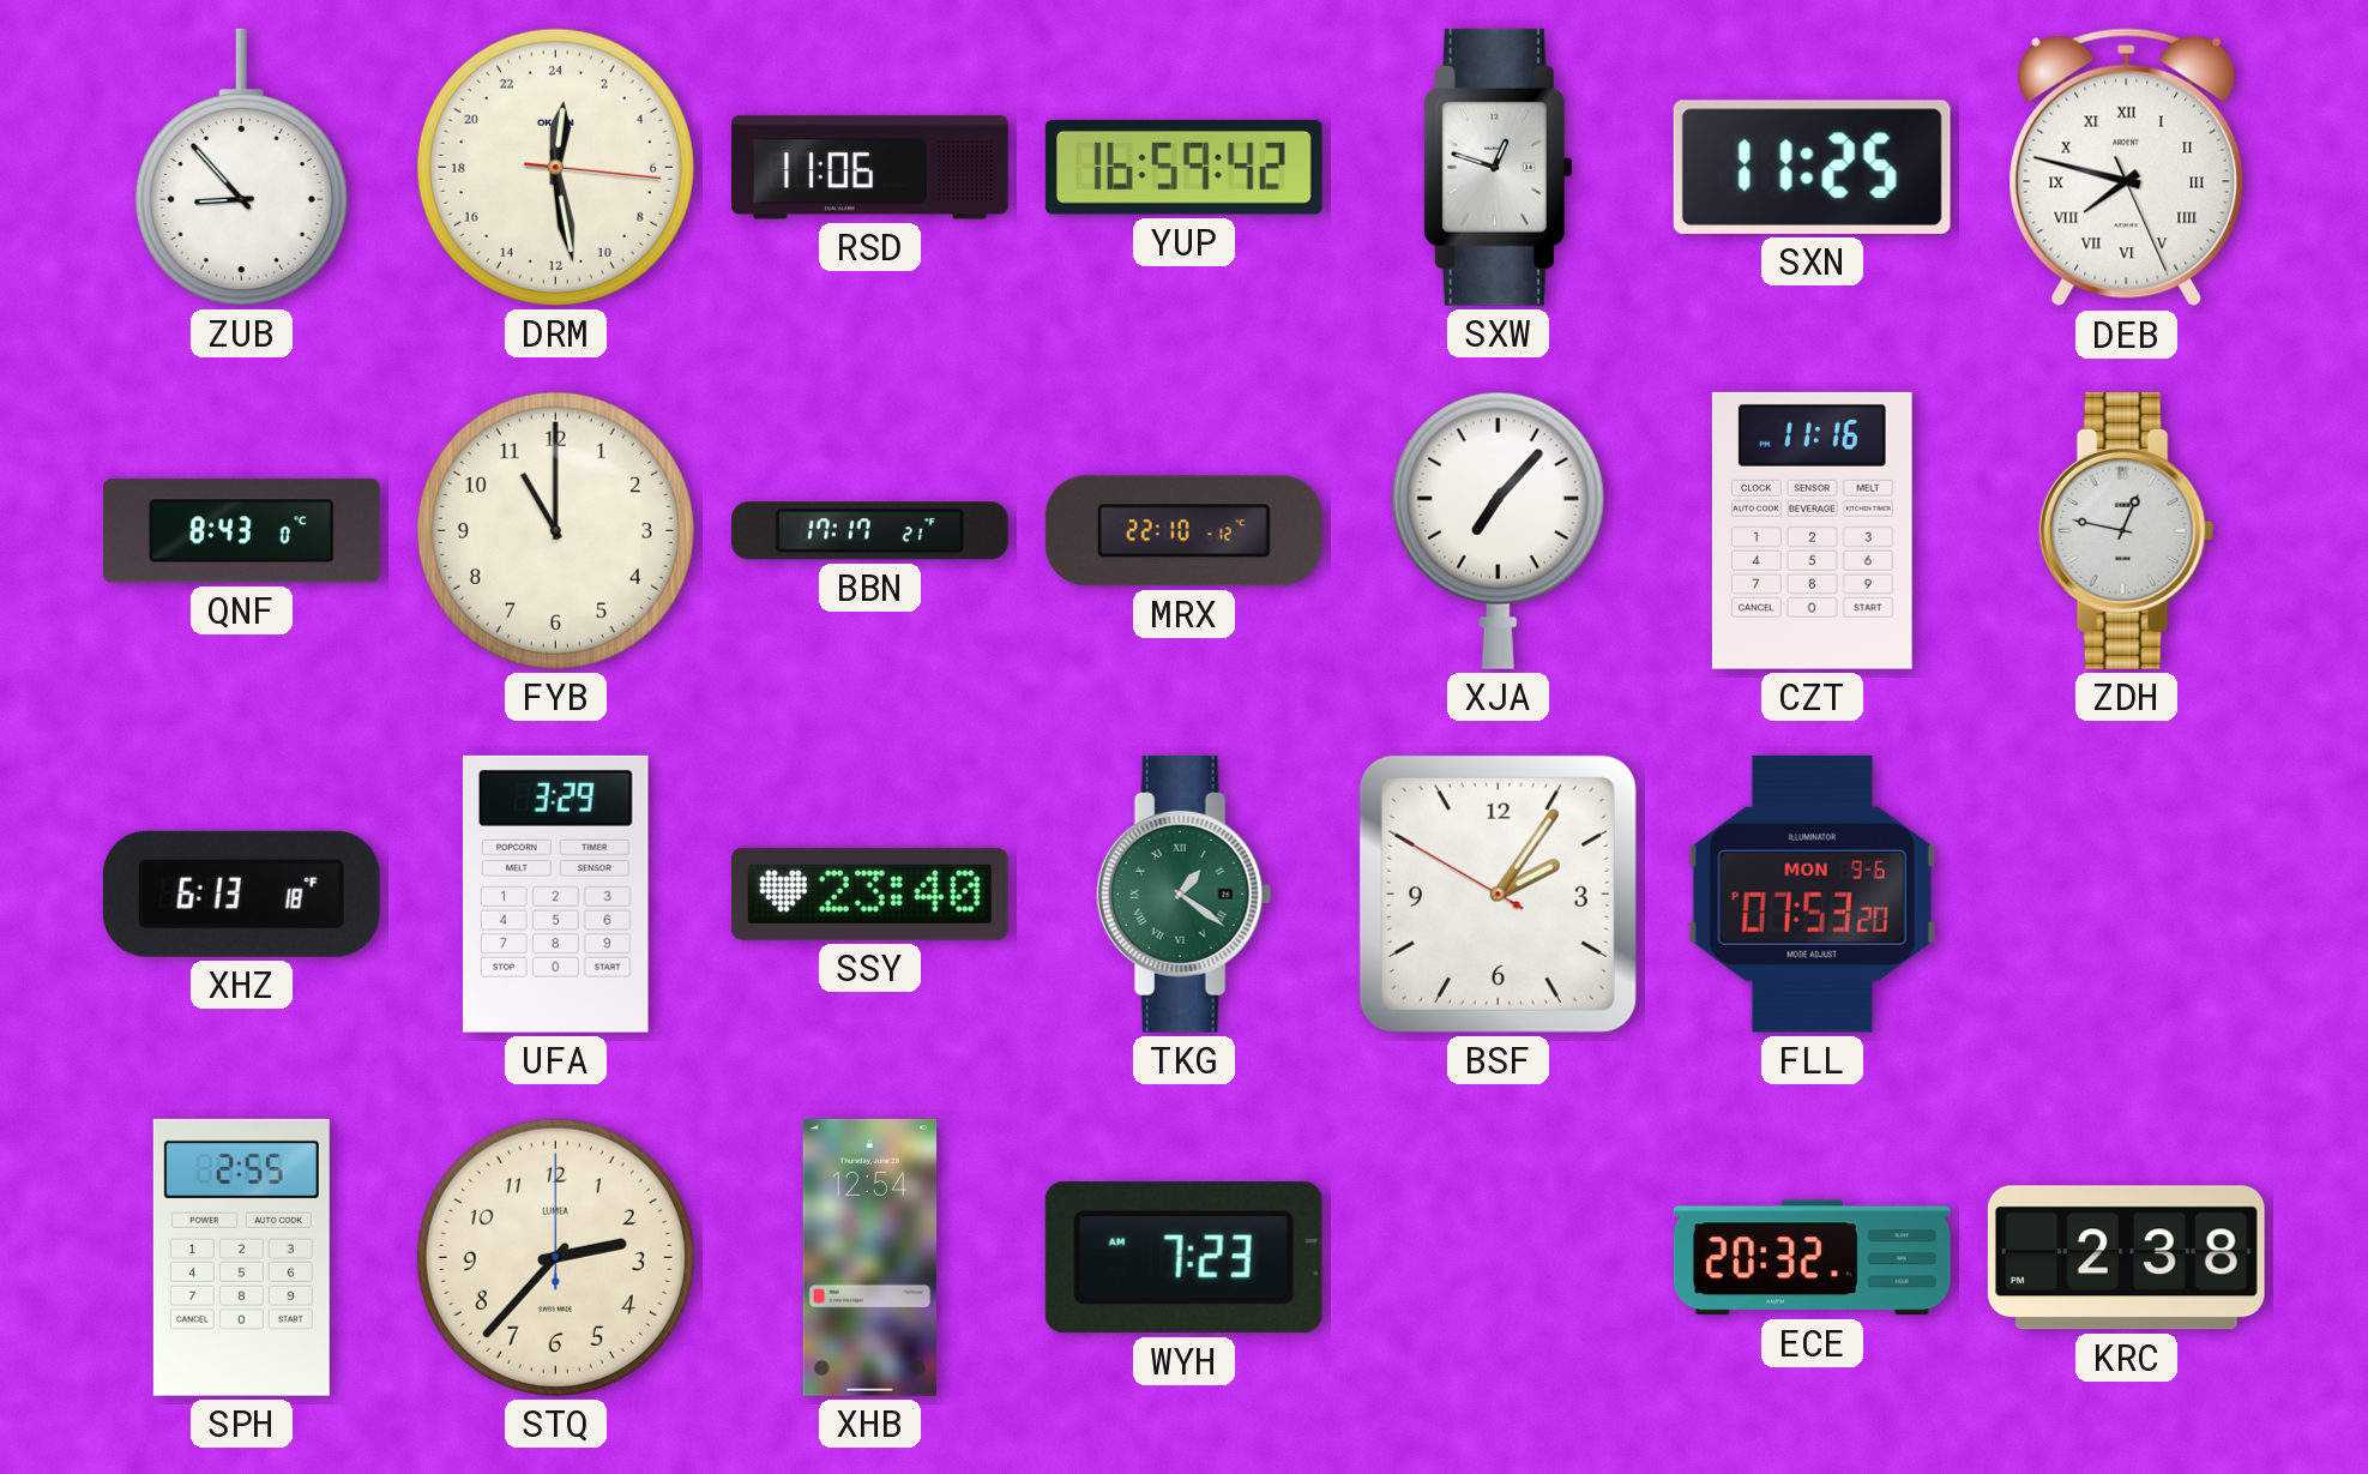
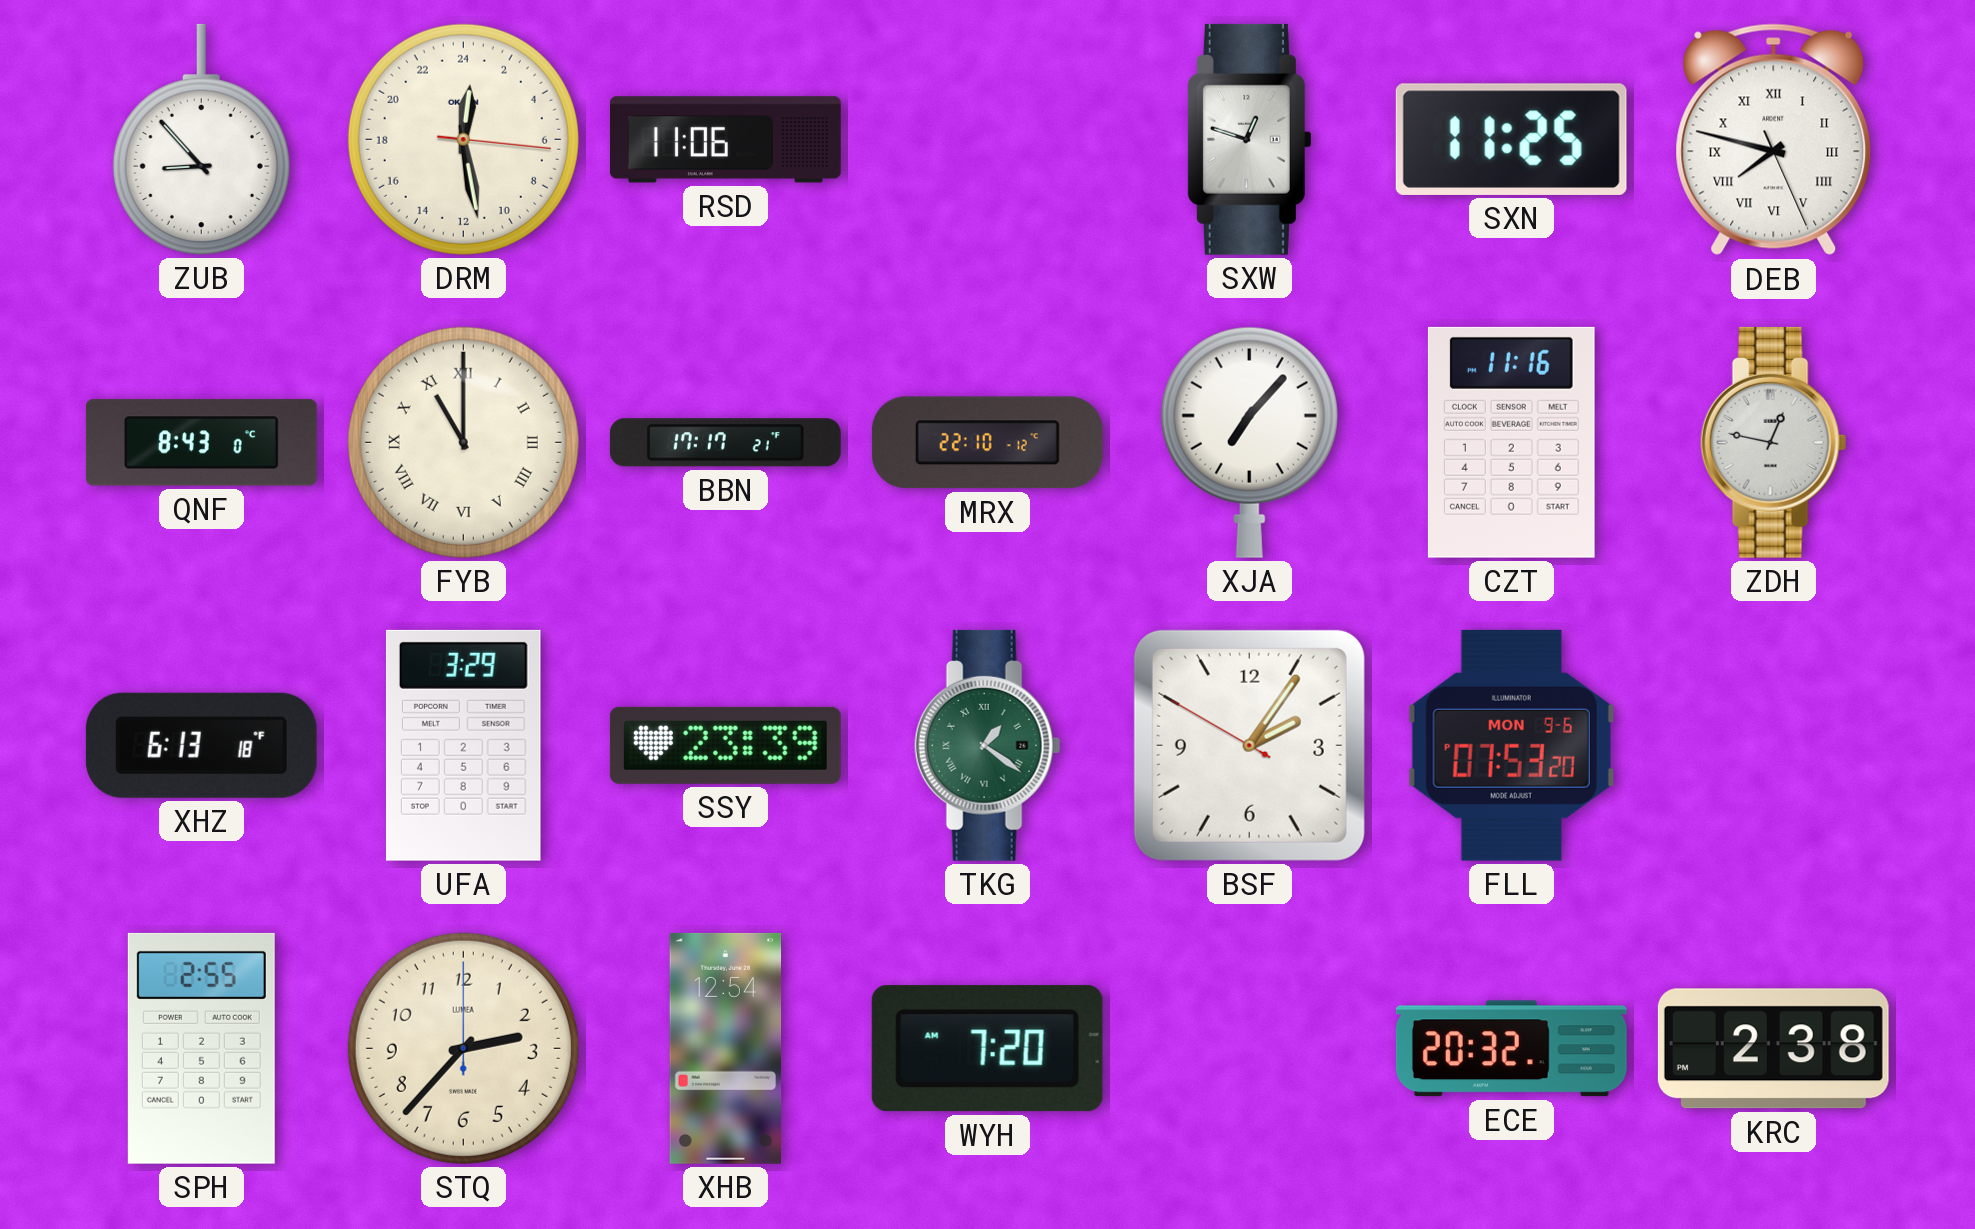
YUP: 16:59 -> none
FYB numerals: Arabic -> Roman
SSY: 23:40 -> 23:39
WYH: 7:23 -> 7:20
